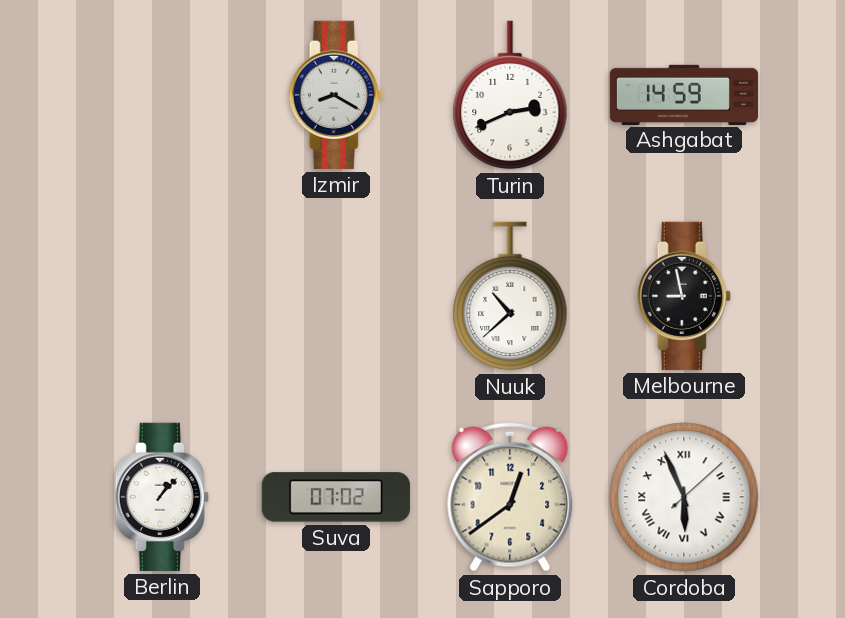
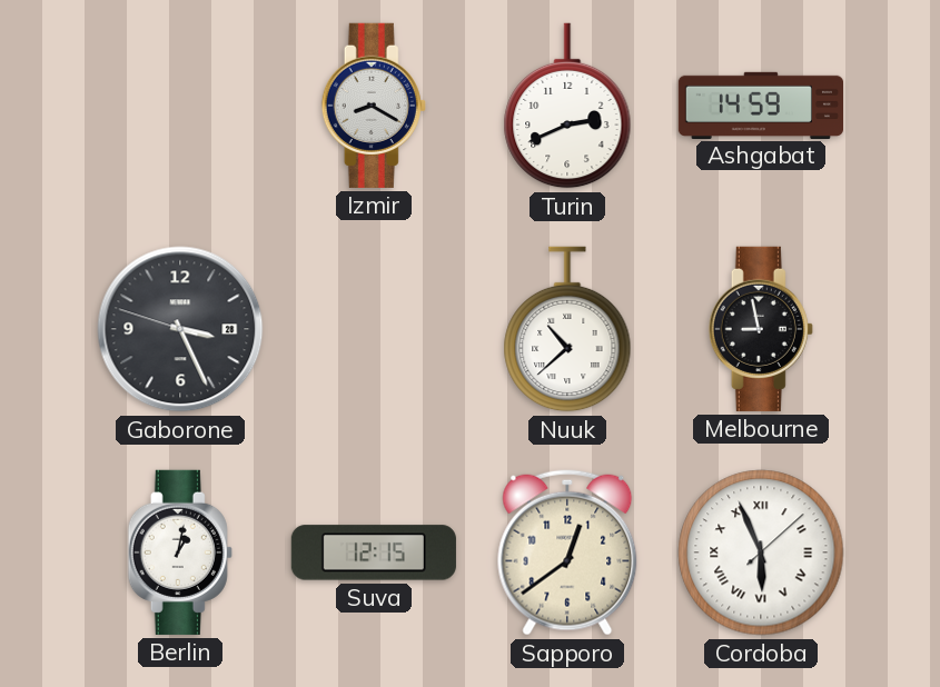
Gaborone: none -> 3:25
Berlin: 1:07 -> 1:02
Suva: 07:02 -> 12:15
